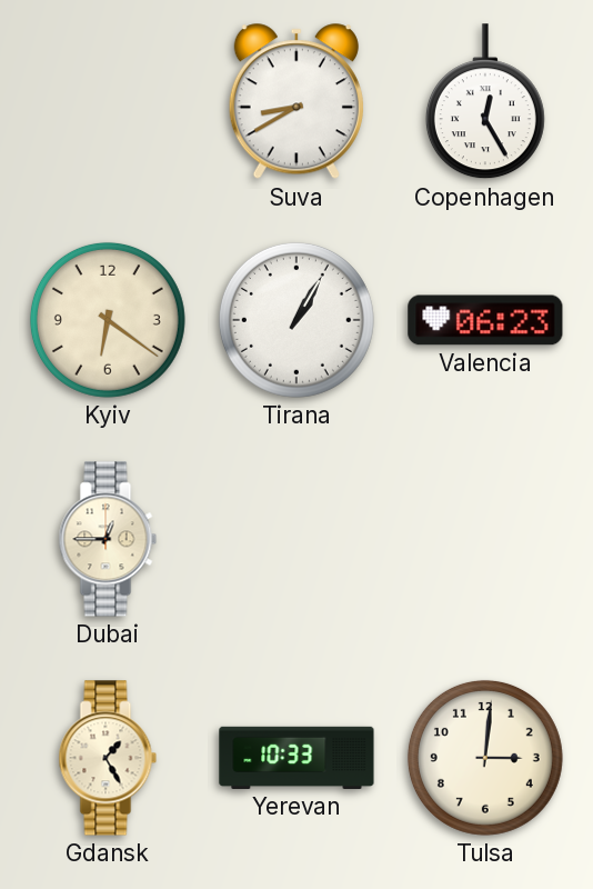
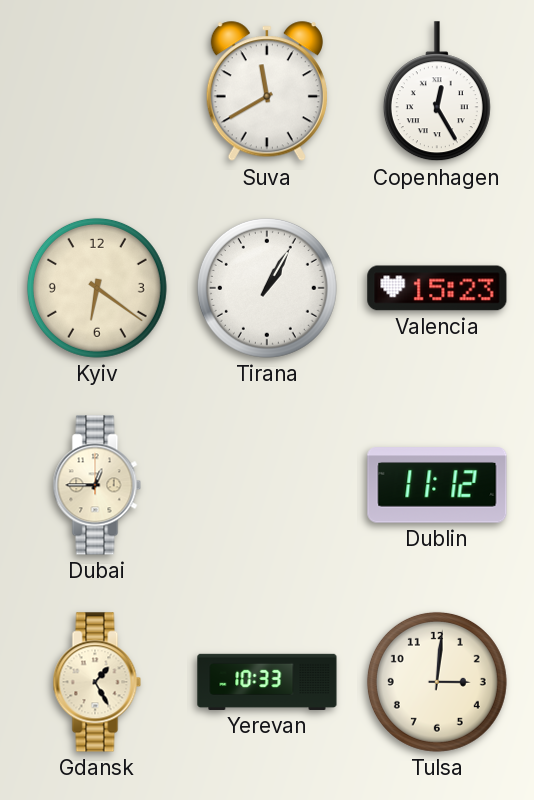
Suva: 8:40 -> 11:40
Valencia: 06:23 -> 15:23
Dublin: none -> 11:12
